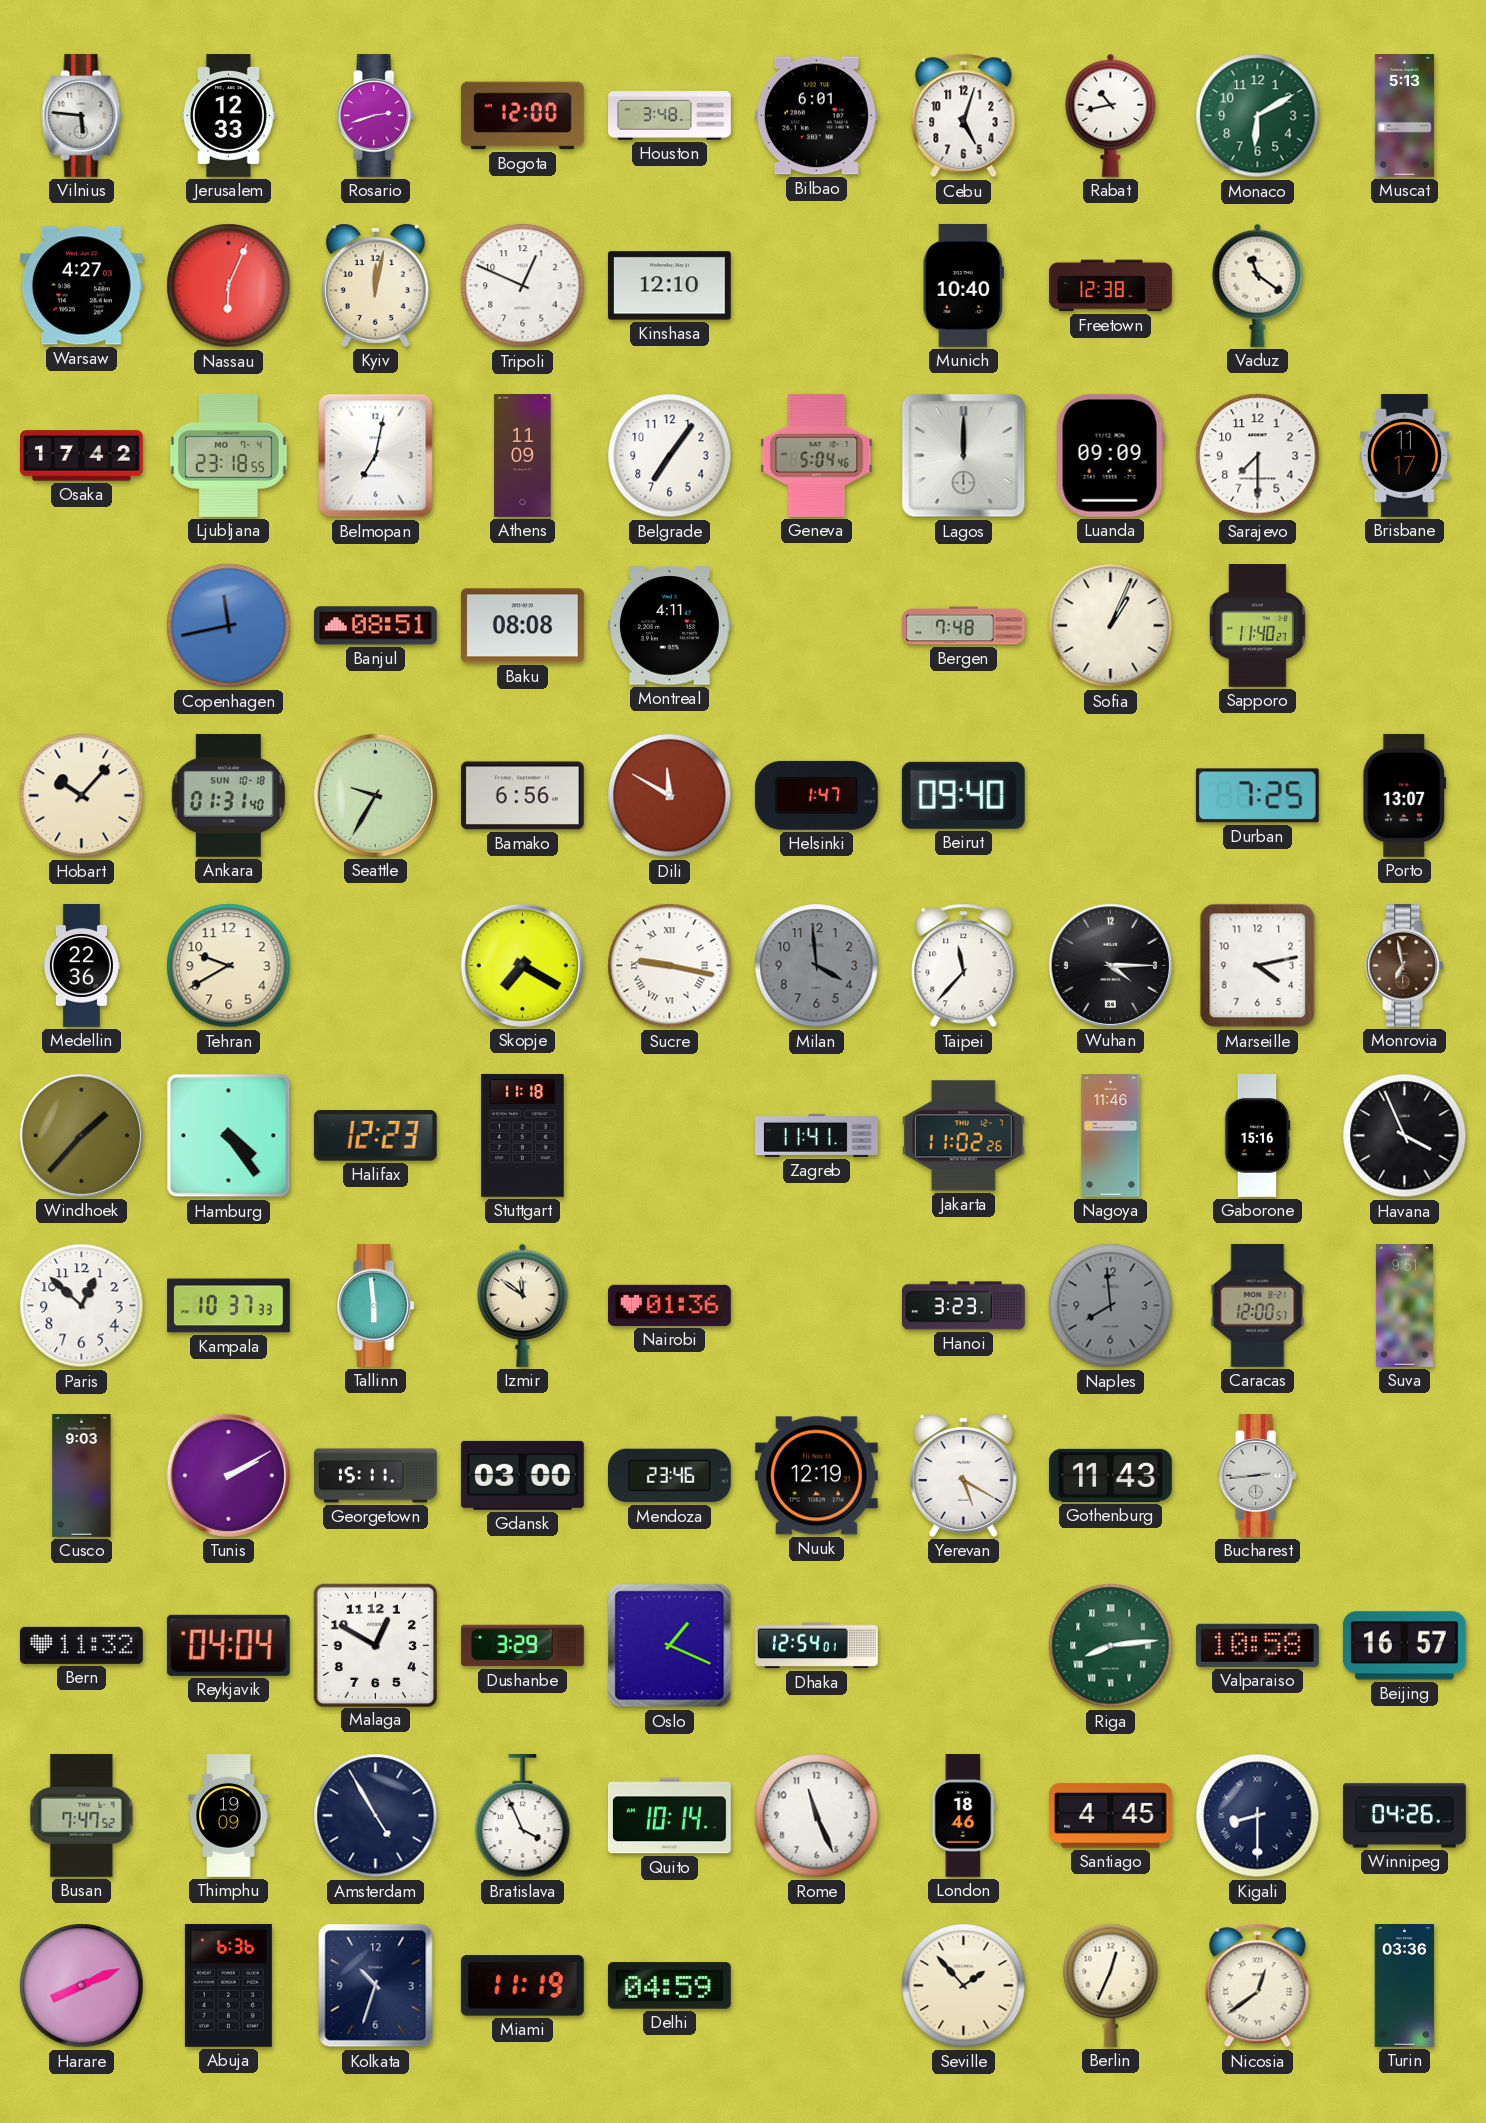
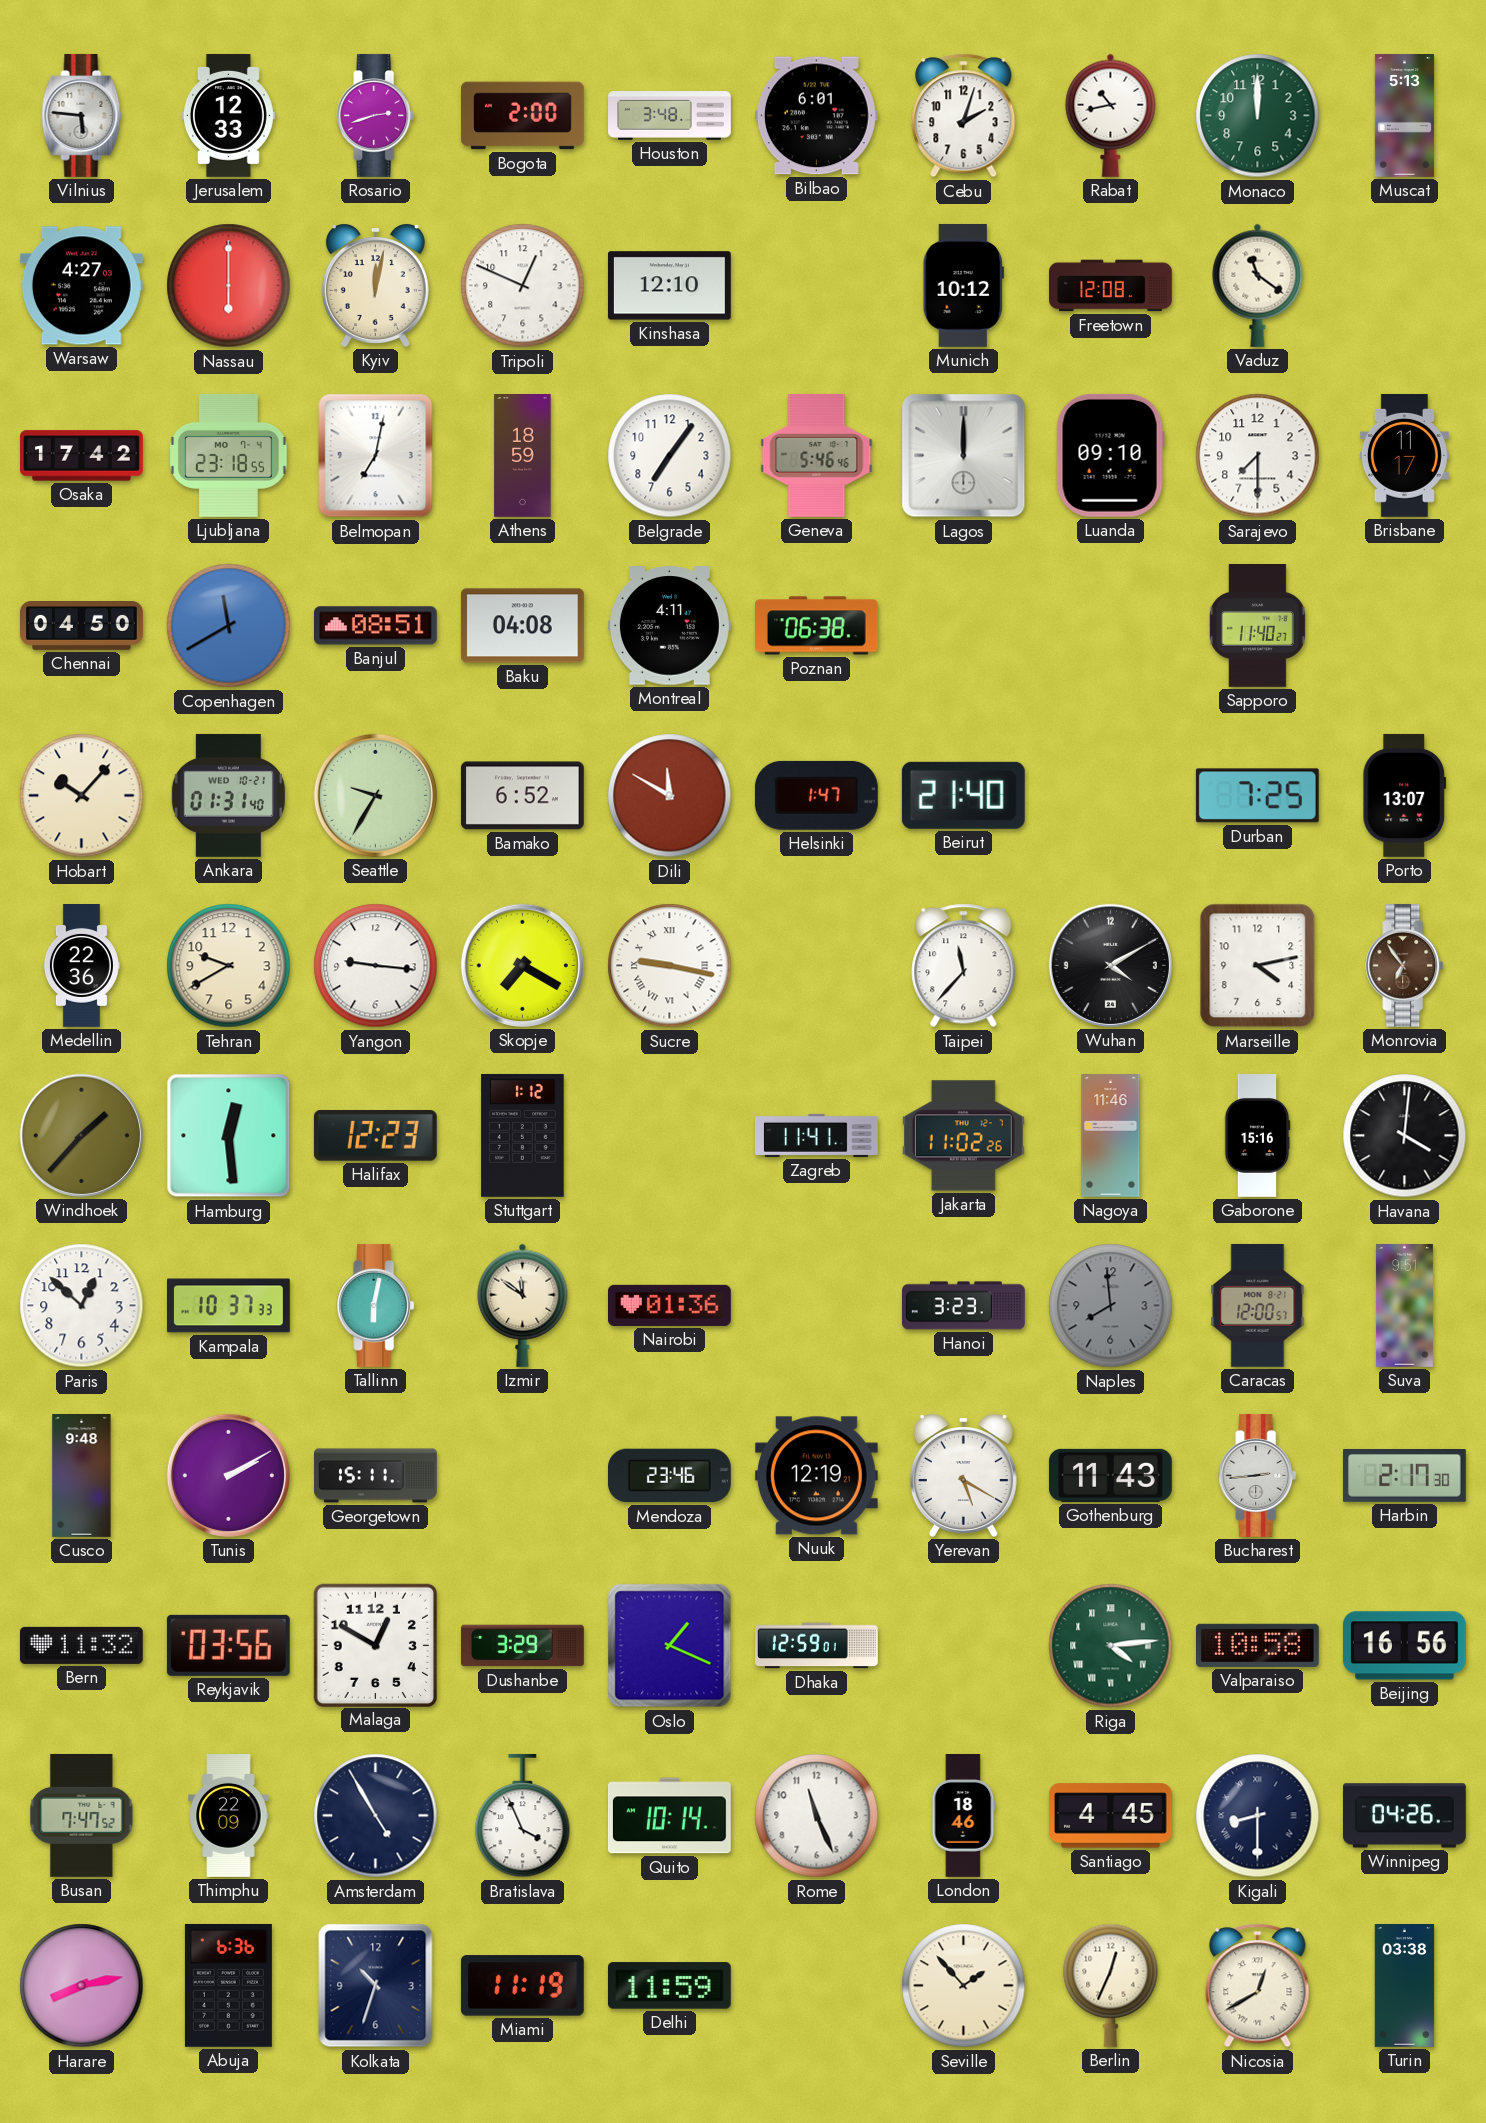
Bogota: 12:00 -> 2:00
Cebu: 5:03 -> 2:03
Monaco: 6:10 -> 12:00
Nassau: 6:04 -> 6:00
Munich: 10:40 -> 10:12
Freetown: 12:38 -> 12:08
Athens: 11:09 -> 18:59
Geneva: 5:04 -> 5:46
Luanda: 09:09 -> 09:10
Chennai: none -> 04:50
Copenhagen: 11:43 -> 11:40
Baku: 08:08 -> 04:08
Poznan: none -> 06:38
Bergen: 7:48 -> none
Sofia: 1:04 -> none
Ankara date: SUN 10-18 -> WED 10-21
Bamako: 6:56 -> 6:52
Beirut: 09:40 -> 21:40
Yangon: none -> 9:16
Milan: 3:59 -> none
Wuhan: 4:15 -> 4:10
Monrovia: 6:58 -> 6:54
Hamburg: 4:24 -> 12:29
Stuttgart: 11:18 -> 1:12
Havana: 3:56 -> 4:01
Tallinn: 5:59 -> 6:02
Cusco: 9:03 -> 9:48
Gdansk: 03:00 -> none
Harbin: none -> 2:17
Reykjavik: 04:04 -> 03:56
Dhaka: 12:54 -> 12:59
Riga: 8:14 -> 4:14
Beijing: 16:57 -> 16:56
Thimphu: 19:09 -> 22:09
Harare: 8:11 -> 8:13
Delhi: 04:59 -> 11:59
Nicosia: 12:39 -> 12:40
Turin: 03:36 -> 03:38
